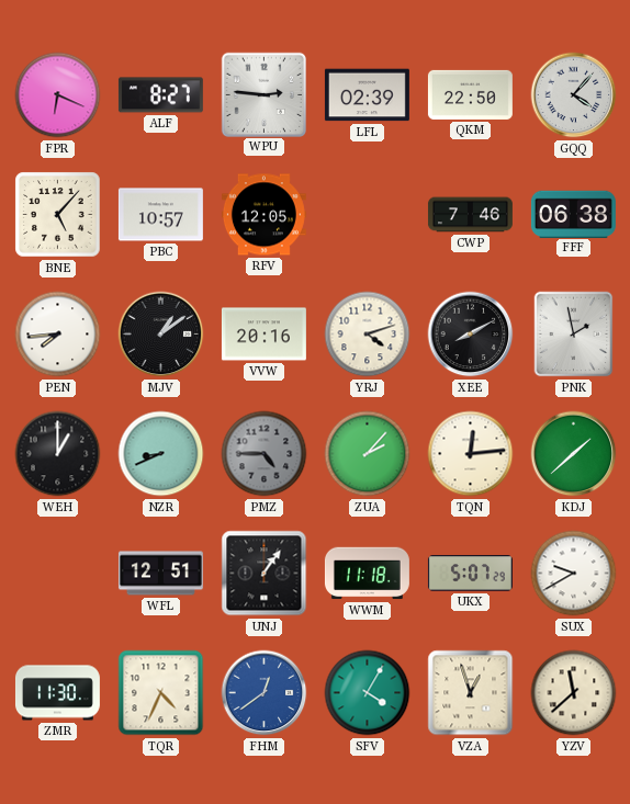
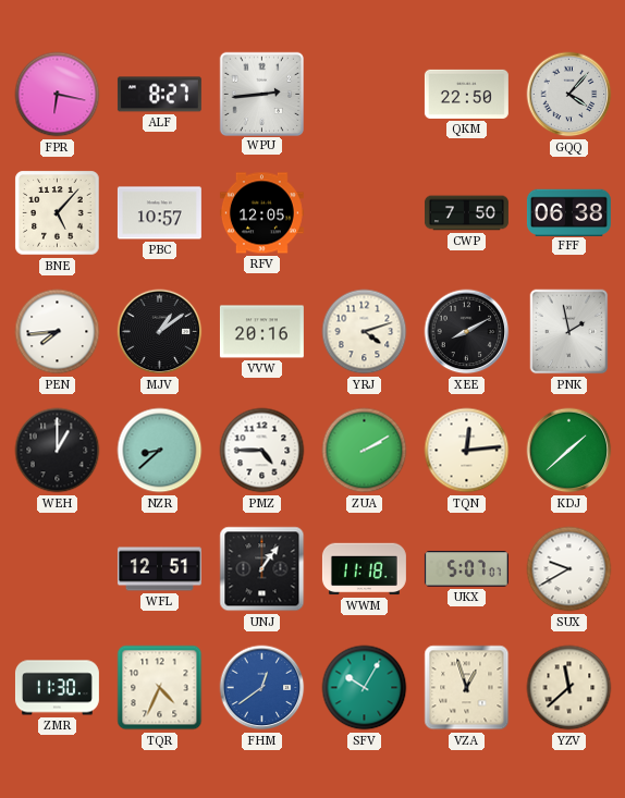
FPR: 6:19 -> 6:17
WPU: 2:46 -> 2:44
LFL: 02:39 -> none
CWP: 7:46 -> 7:50
NZR: 8:41 -> 8:38
PMZ dial: grey -> white
ZUA: 2:07 -> 2:10
UKX: 5:07:29 -> 5:07:07
SFV: 4:05 -> 10:05
